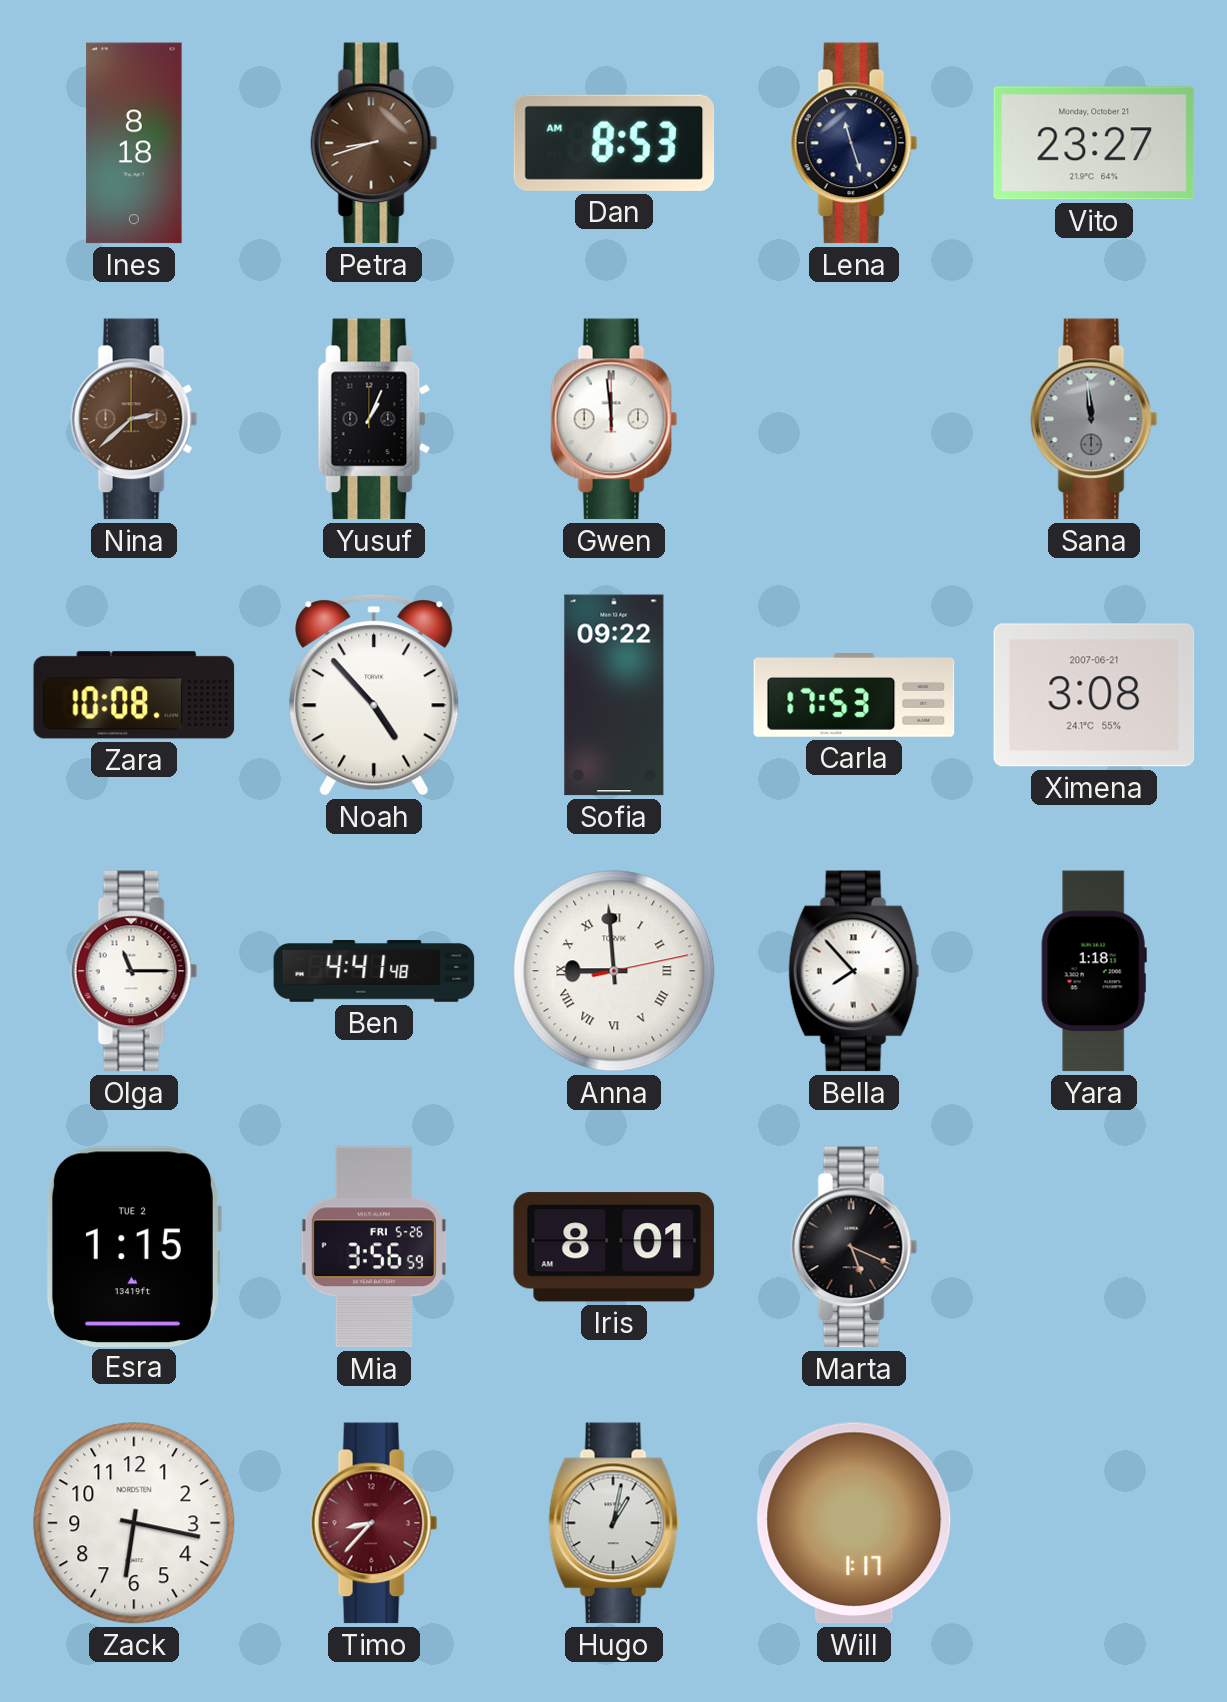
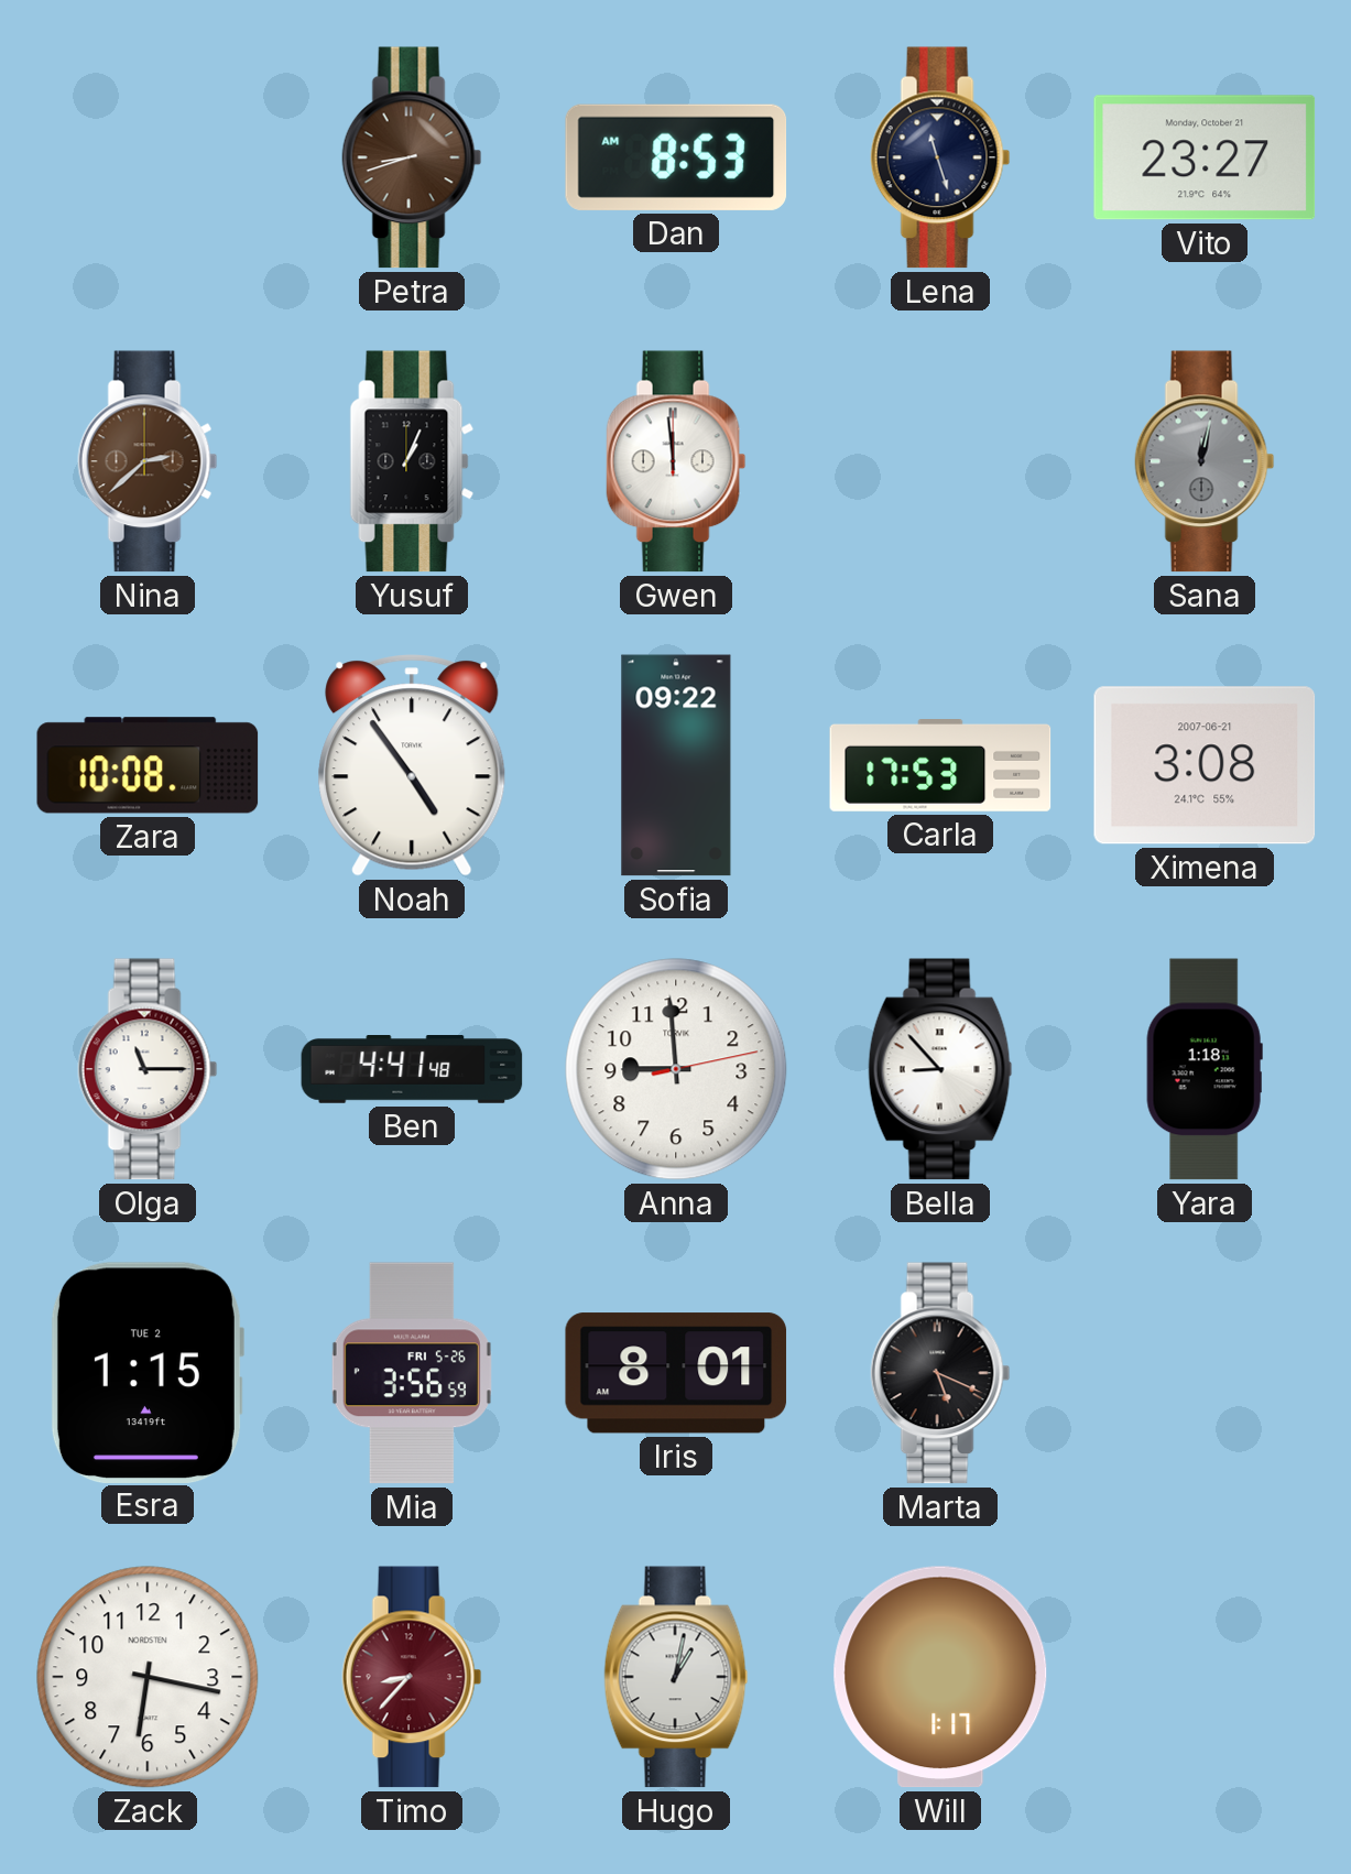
Ines: 8:18 -> none
Sana: 11:59 -> 12:02
Noah: 4:53 -> 4:54
Anna numerals: Roman -> Arabic
Bella: 7:53 -> 8:53
